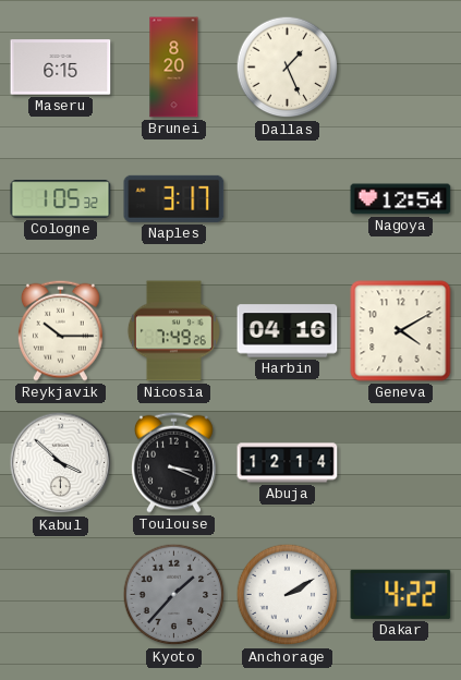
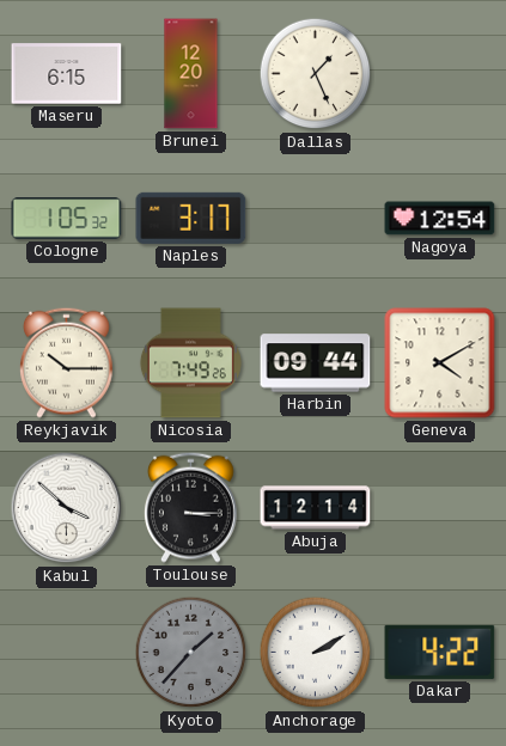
Brunei: 8:20 -> 12:20
Harbin: 04:16 -> 09:44
Toulouse: 3:19 -> 3:15
